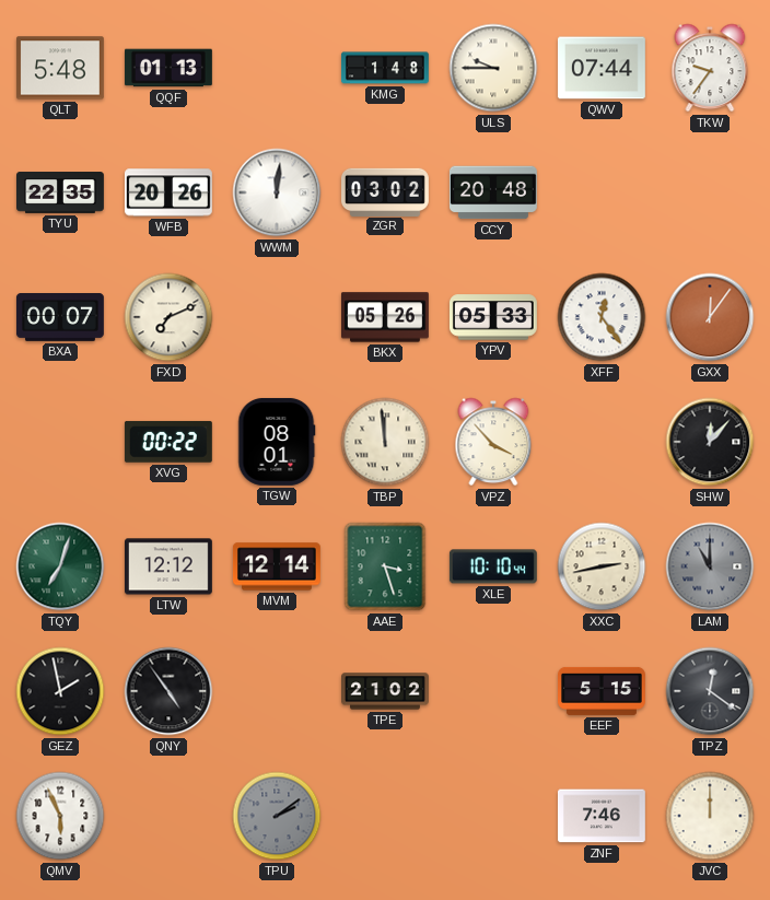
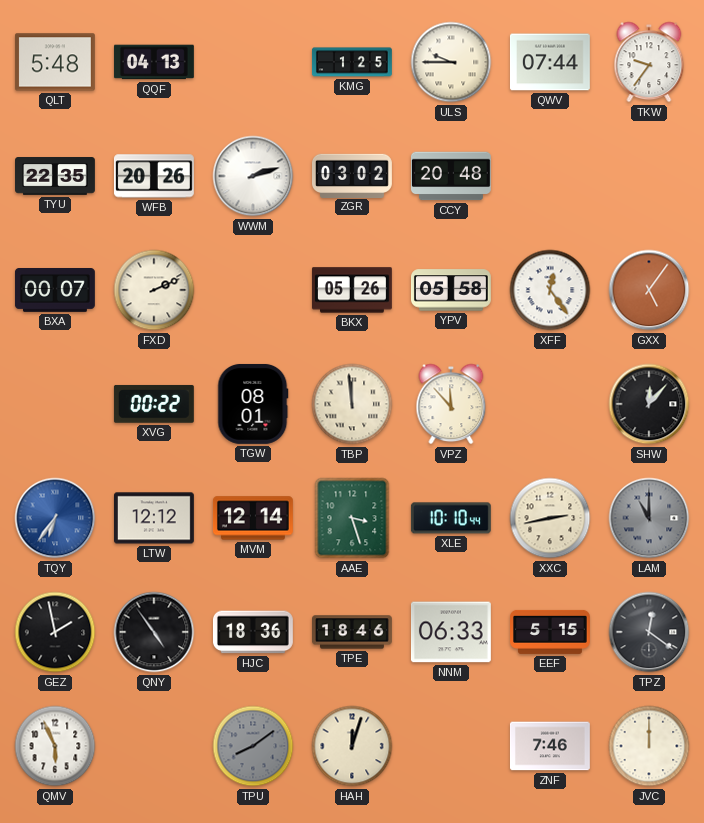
QQF: 01:13 -> 04:13
KMG: 1:48 -> 1:25
WWM: 12:01 -> 2:12
FXD: 7:11 -> 2:11
YPV: 05:33 -> 05:58
GXX: 12:06 -> 5:06
VPZ: 3:53 -> 11:53
TQY: 7:03 -> 6:36
TQY dial: green -> blue
HJC: none -> 18:36
TPE: 21:02 -> 18:46
NNM: none -> 06:33
TPU: 2:09 -> 8:09
HAH: none -> 12:03
